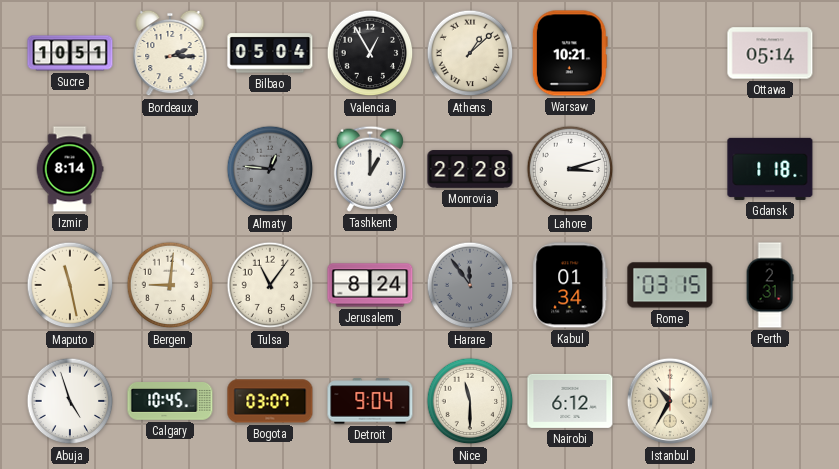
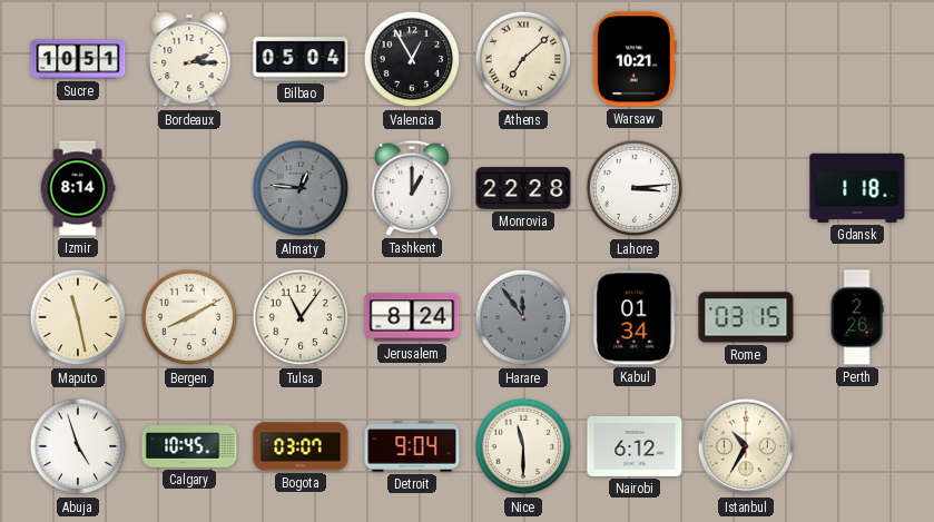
Athens: 1:08 -> 7:08
Ottawa: 05:14 -> none
Lahore: 3:12 -> 3:14
Bergen: 9:01 -> 8:10
Perth: 2:31 -> 2:26
